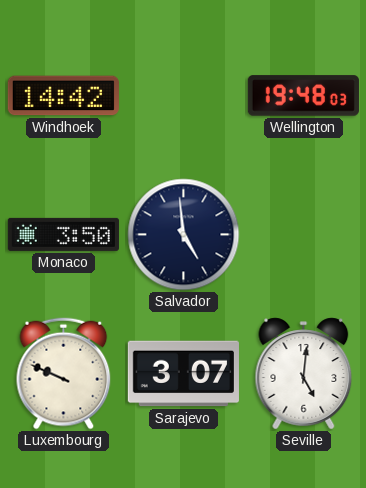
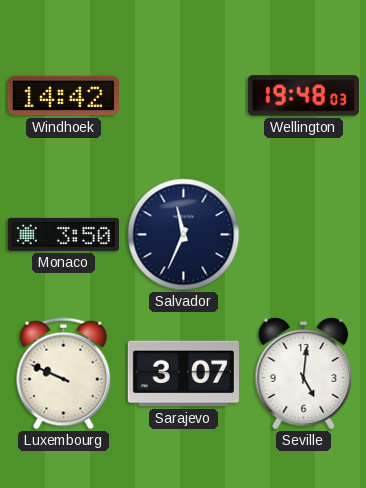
Salvador: 4:59 -> 11:34
